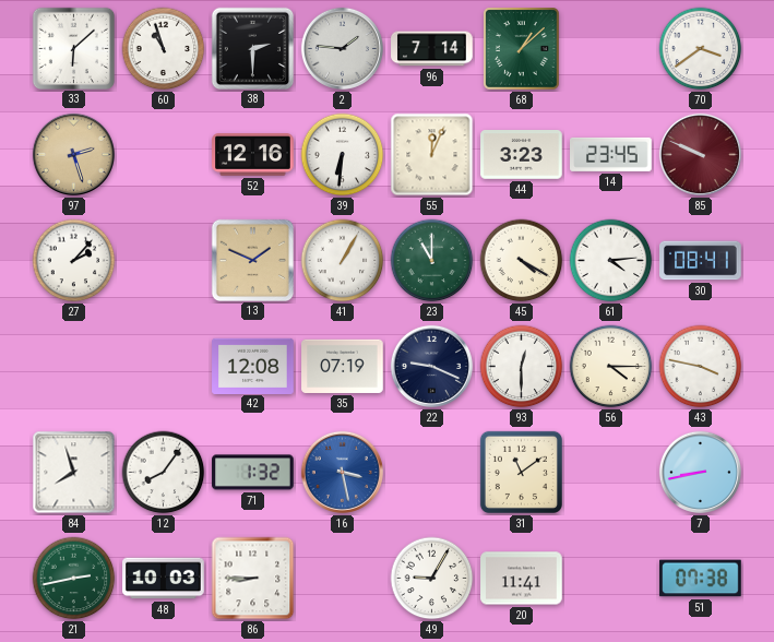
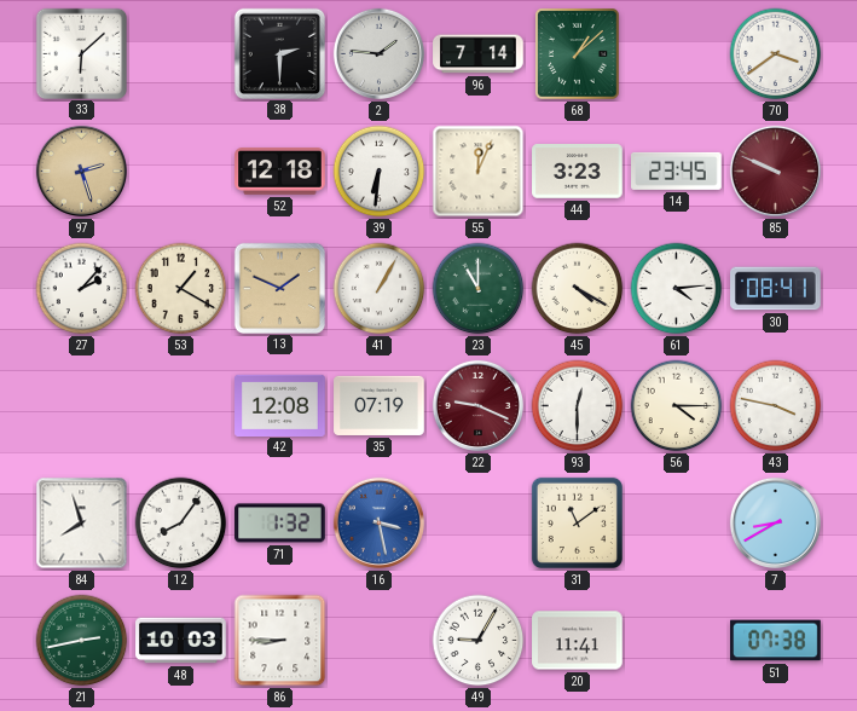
60: 10:57 -> none
52: 12:16 -> 12:18
53: none -> 1:20
22 dial: navy -> burgundy
7: 8:43 -> 8:40
